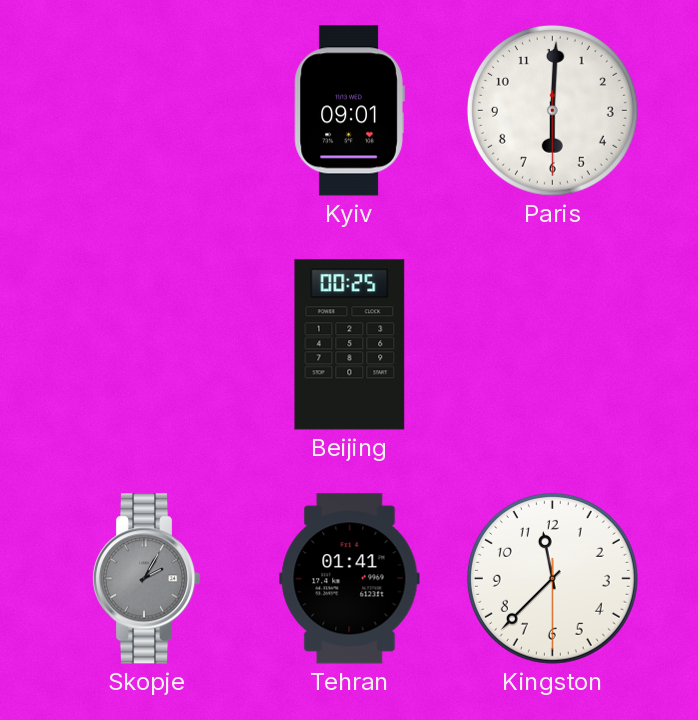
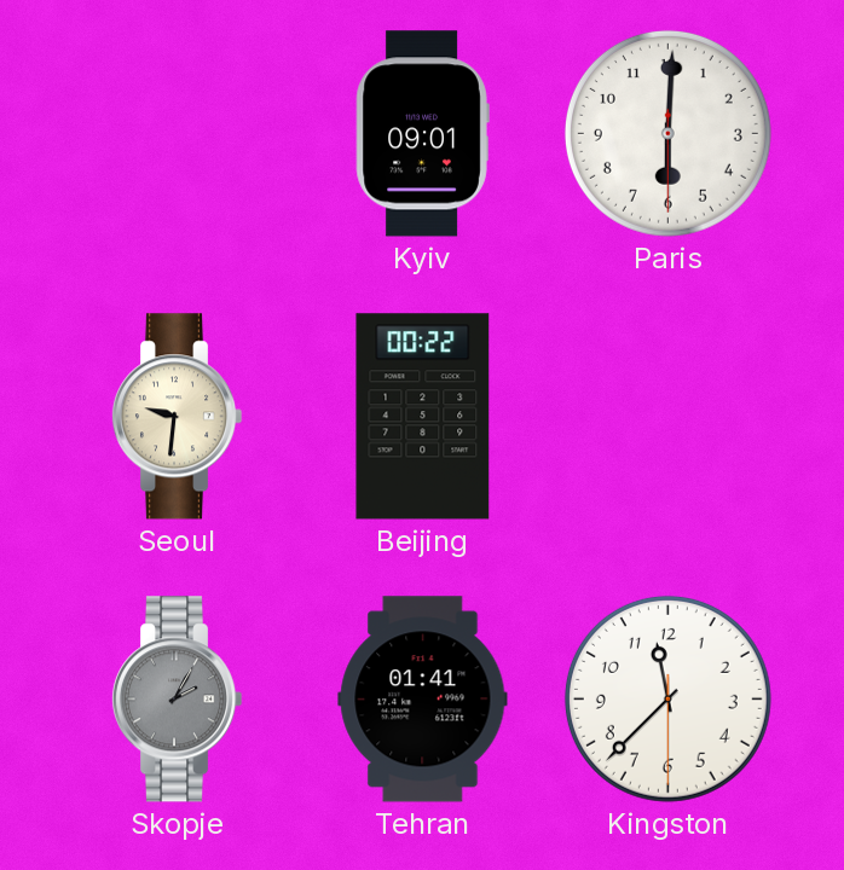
Seoul: none -> 9:31
Beijing: 00:25 -> 00:22
